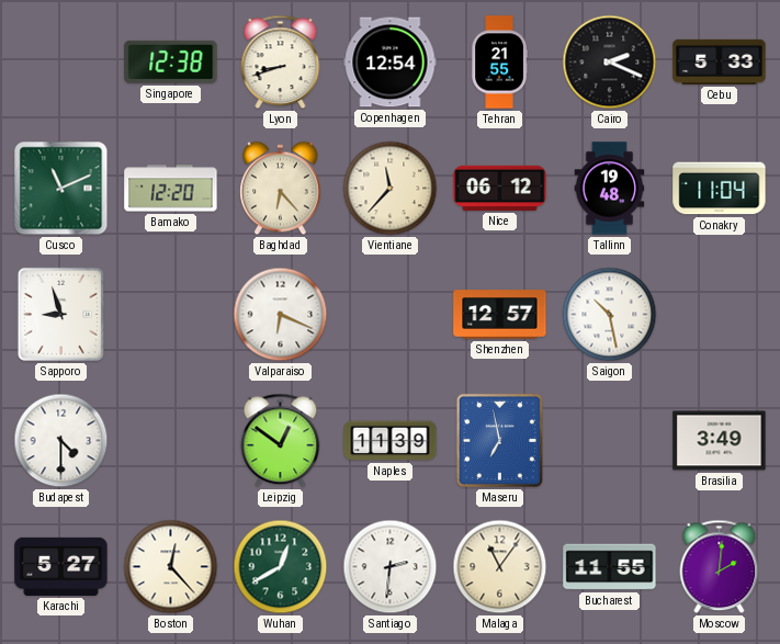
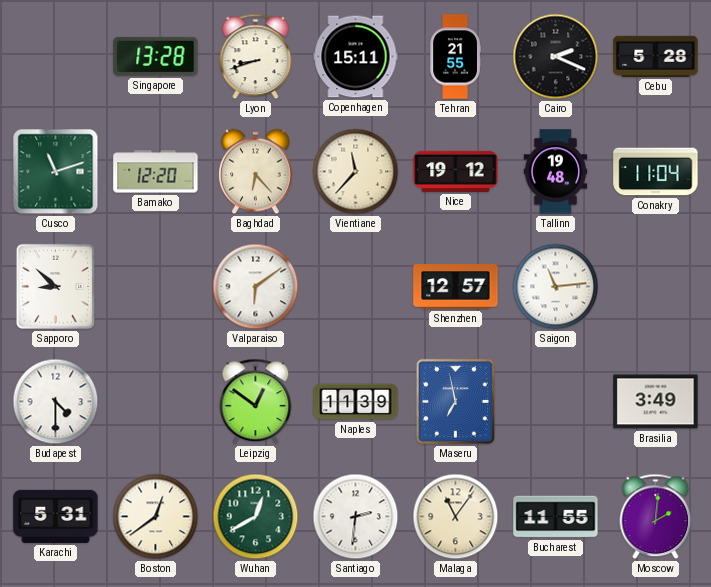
Singapore: 12:38 -> 13:28
Copenhagen: 12:54 -> 15:11
Cebu: 5:33 -> 5:28
Cusco: 11:11 -> 11:12
Nice: 06:12 -> 19:12
Sapporo: 8:57 -> 8:52
Valparaiso: 6:19 -> 6:09
Saigon: 10:28 -> 11:14
Karachi: 5:27 -> 5:31
Boston: 12:23 -> 12:39
